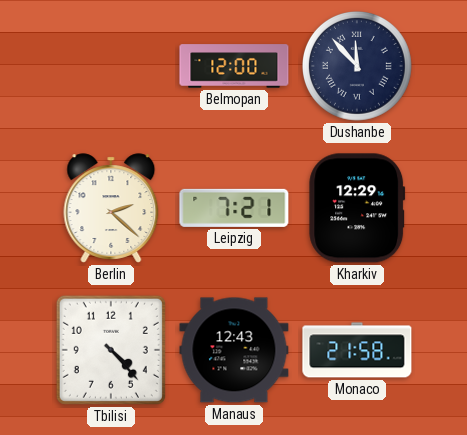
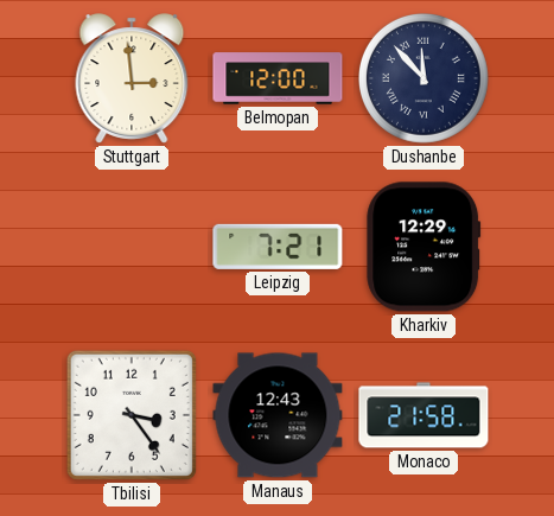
Stuttgart: none -> 2:59
Berlin: 2:22 -> none
Tbilisi: 4:23 -> 3:24
